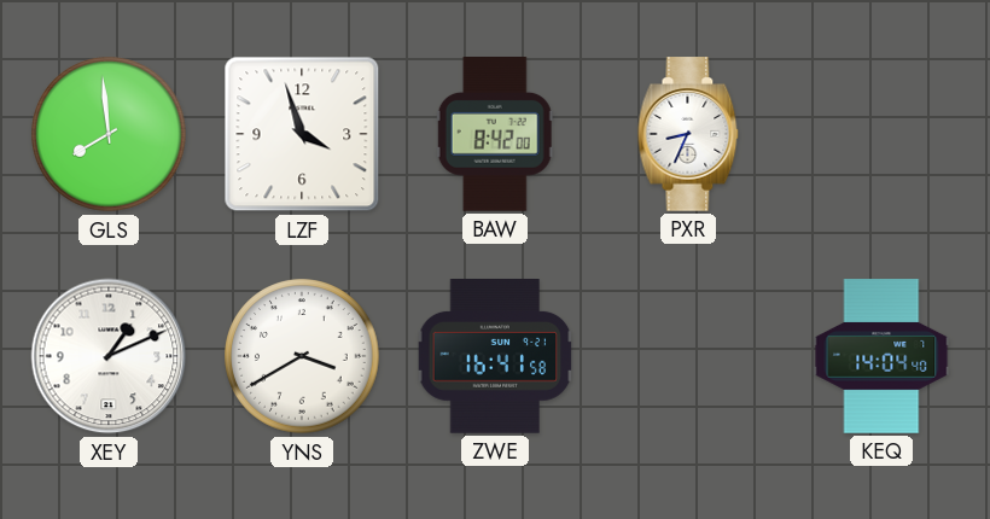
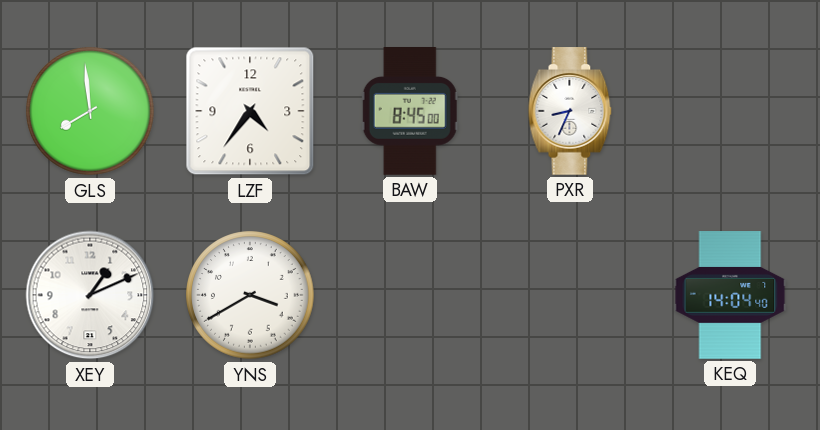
LZF: 3:57 -> 4:36
BAW: 8:42 -> 8:45
ZWE: 16:41 -> none
